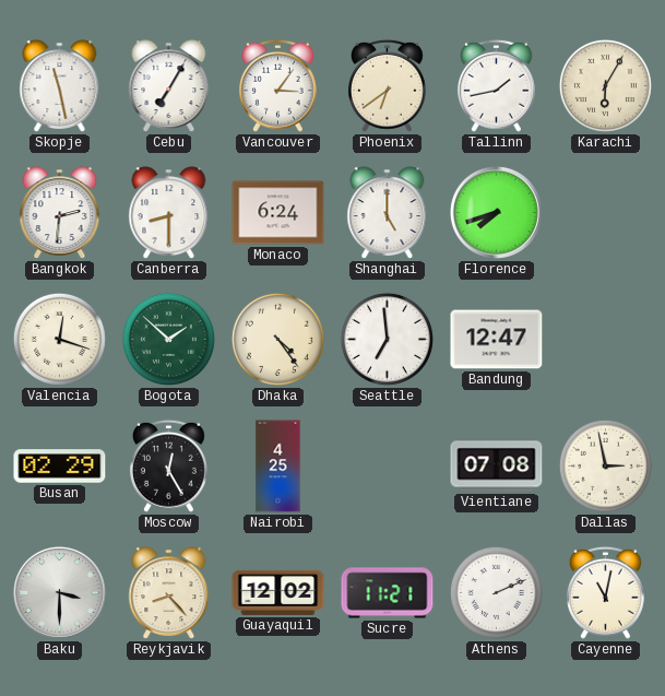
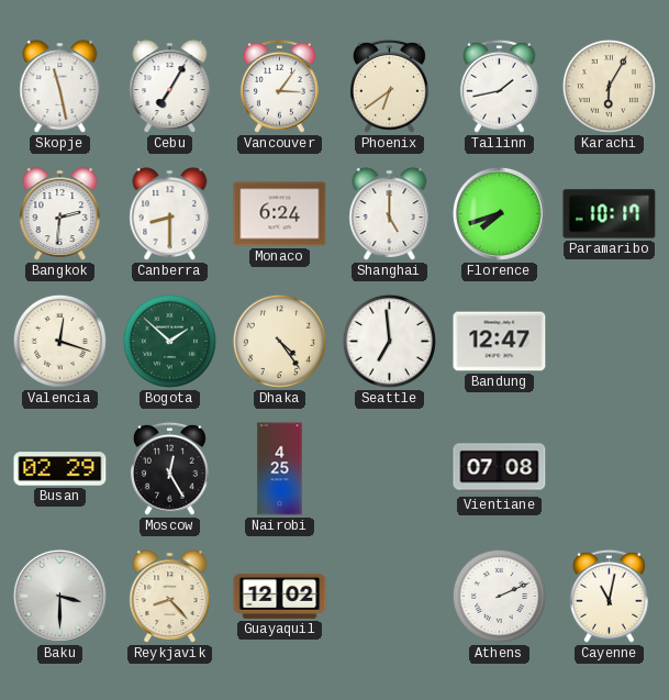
Paramaribo: none -> 10:17
Dallas: 2:58 -> none
Sucre: 11:21 -> none
